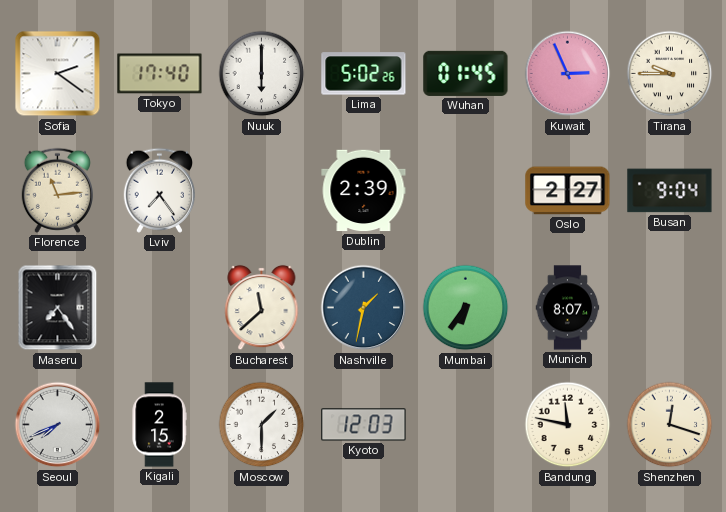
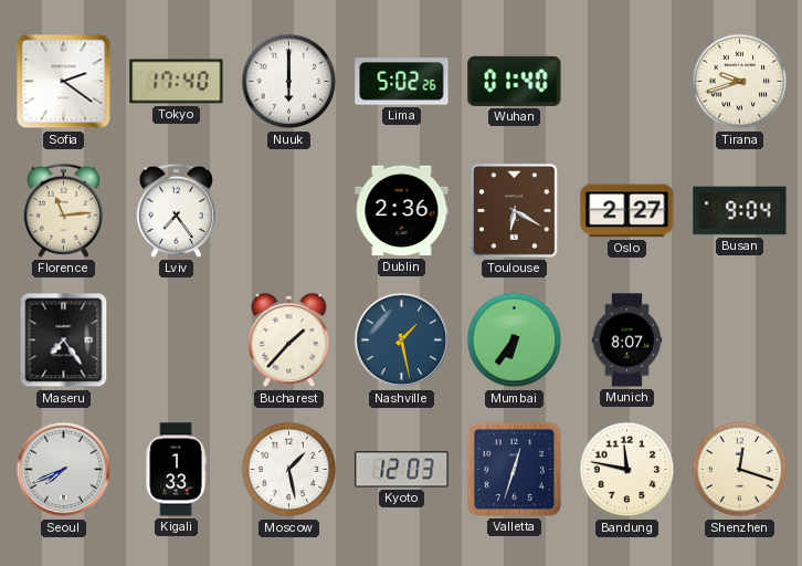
Wuhan: 01:45 -> 01:40
Kuwait: 2:56 -> none
Tirana: 9:45 -> 9:42
Dublin: 2:39 -> 2:36
Toulouse: none -> 6:20
Bucharest: 11:38 -> 1:37
Nashville: 1:32 -> 1:28
Kigali: 2:15 -> 1:33
Moscow: 1:30 -> 1:28
Valletta: none -> 12:33
